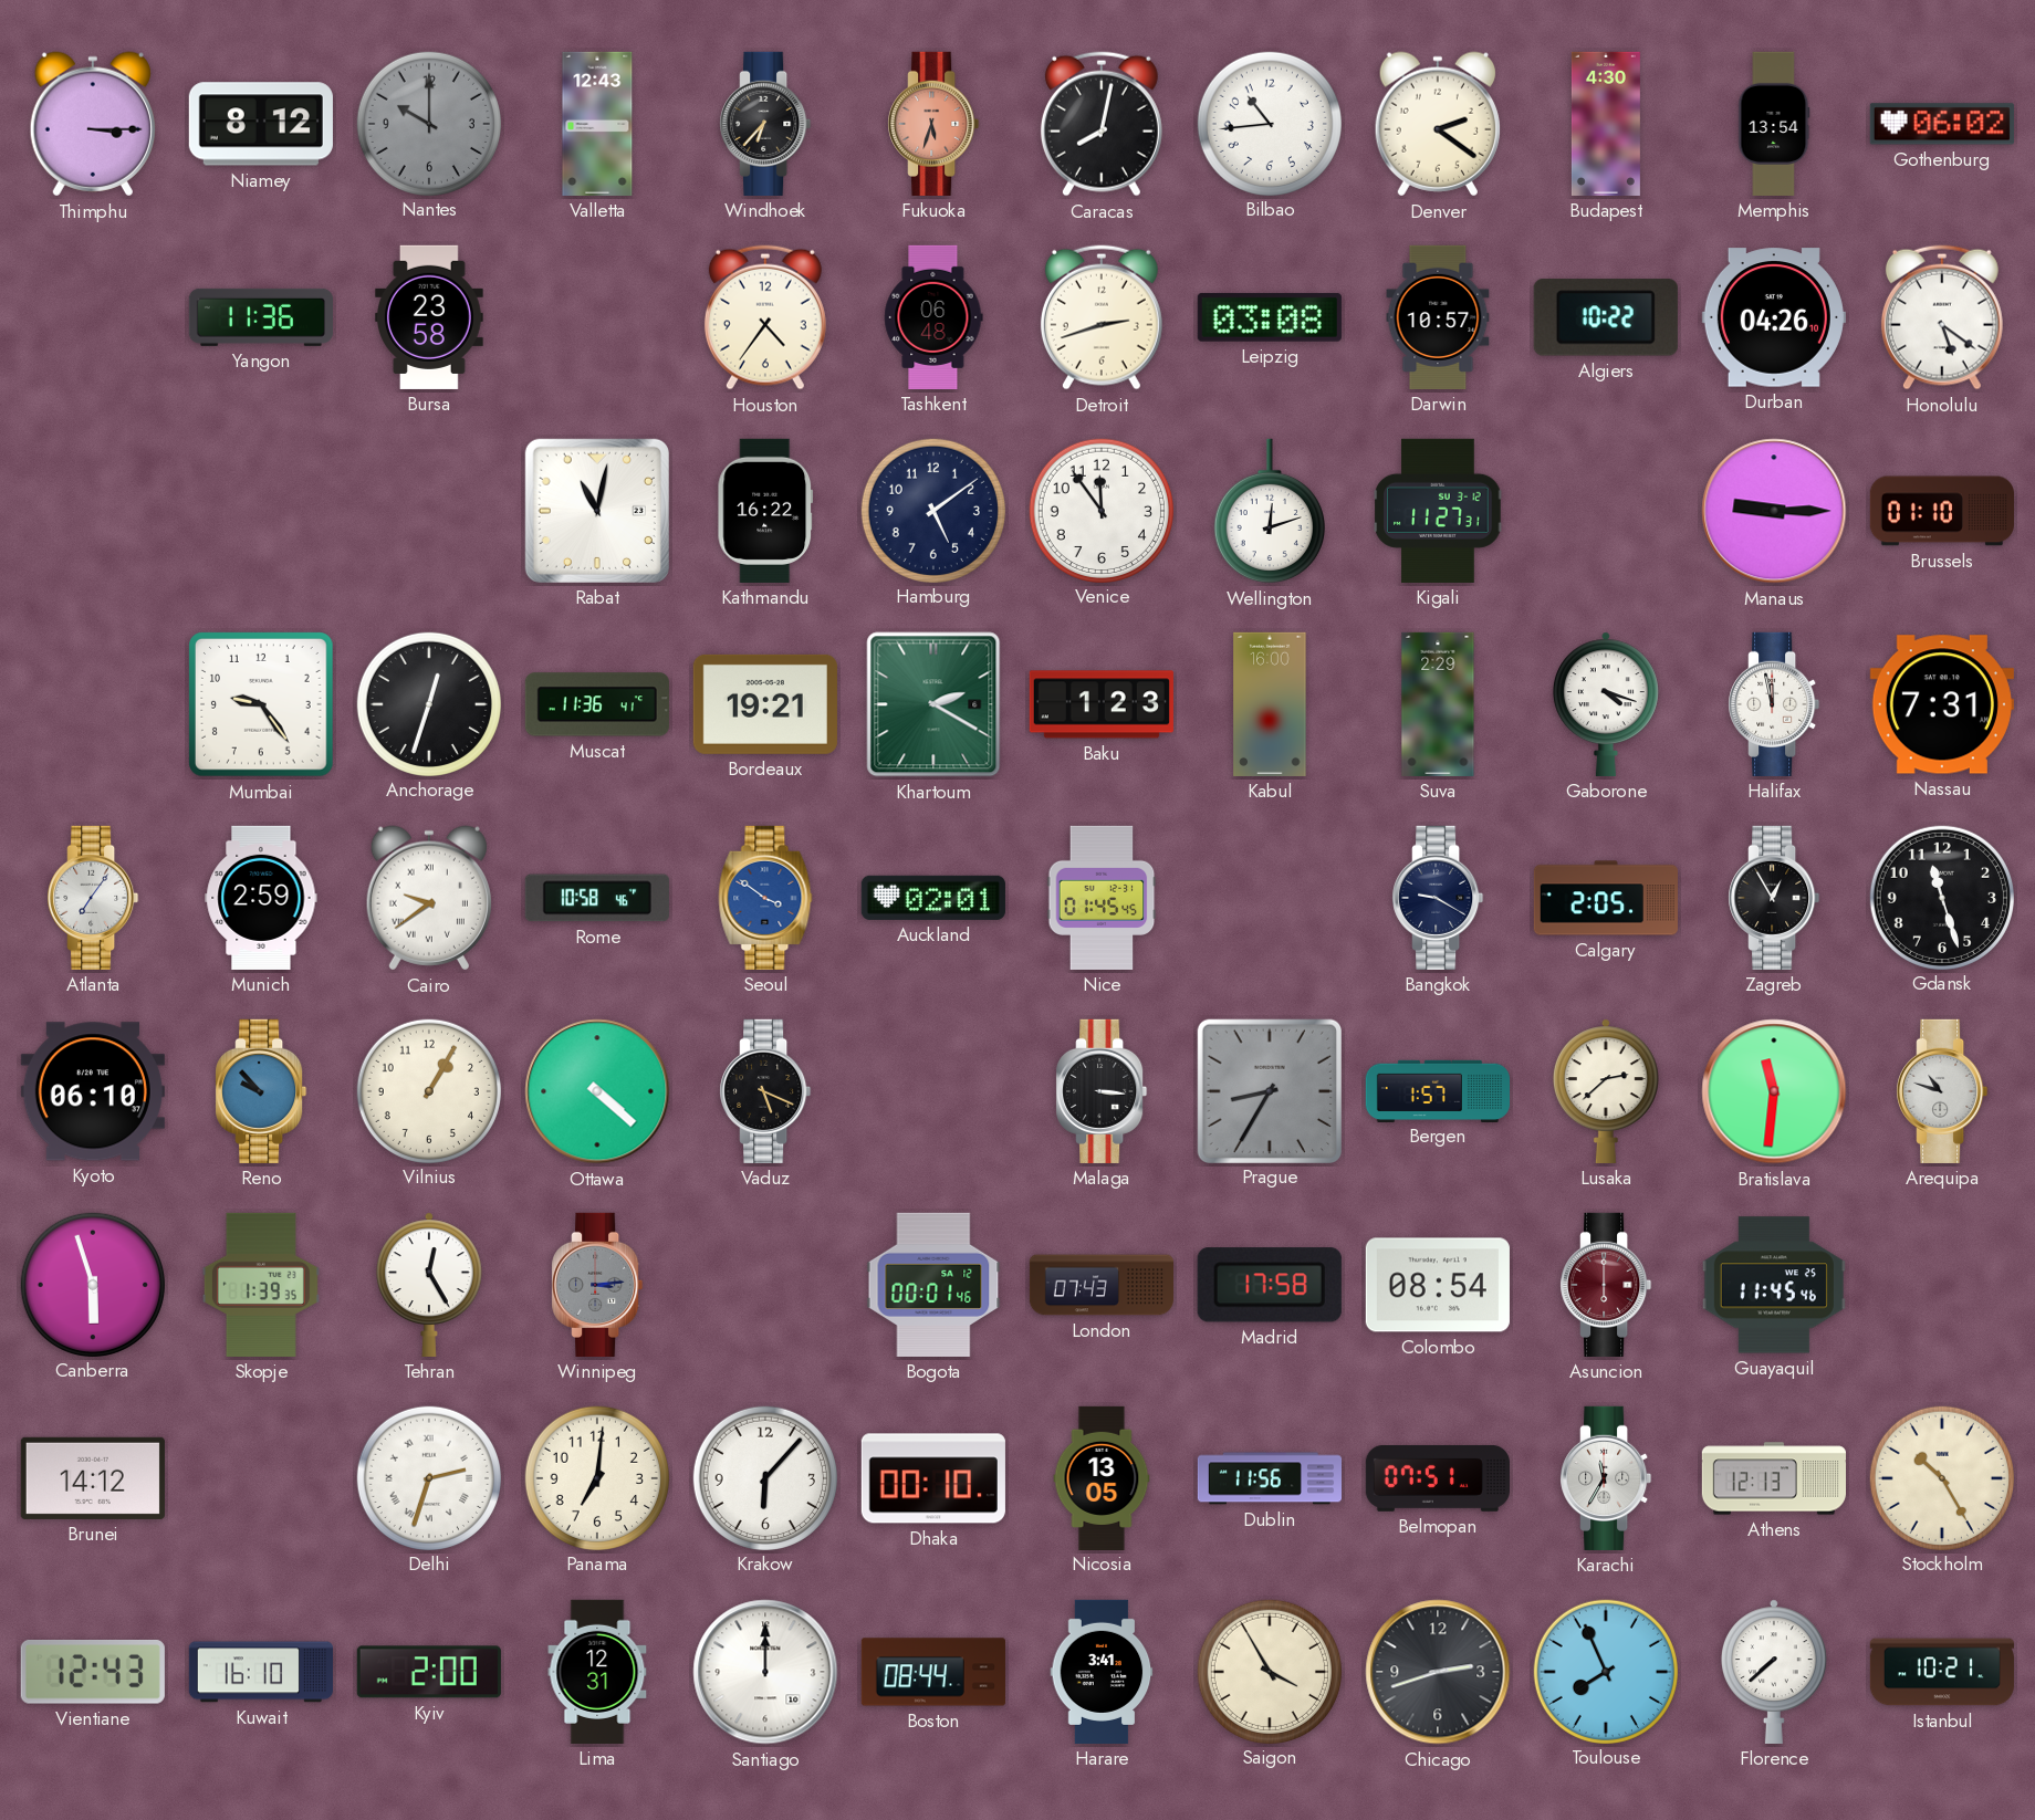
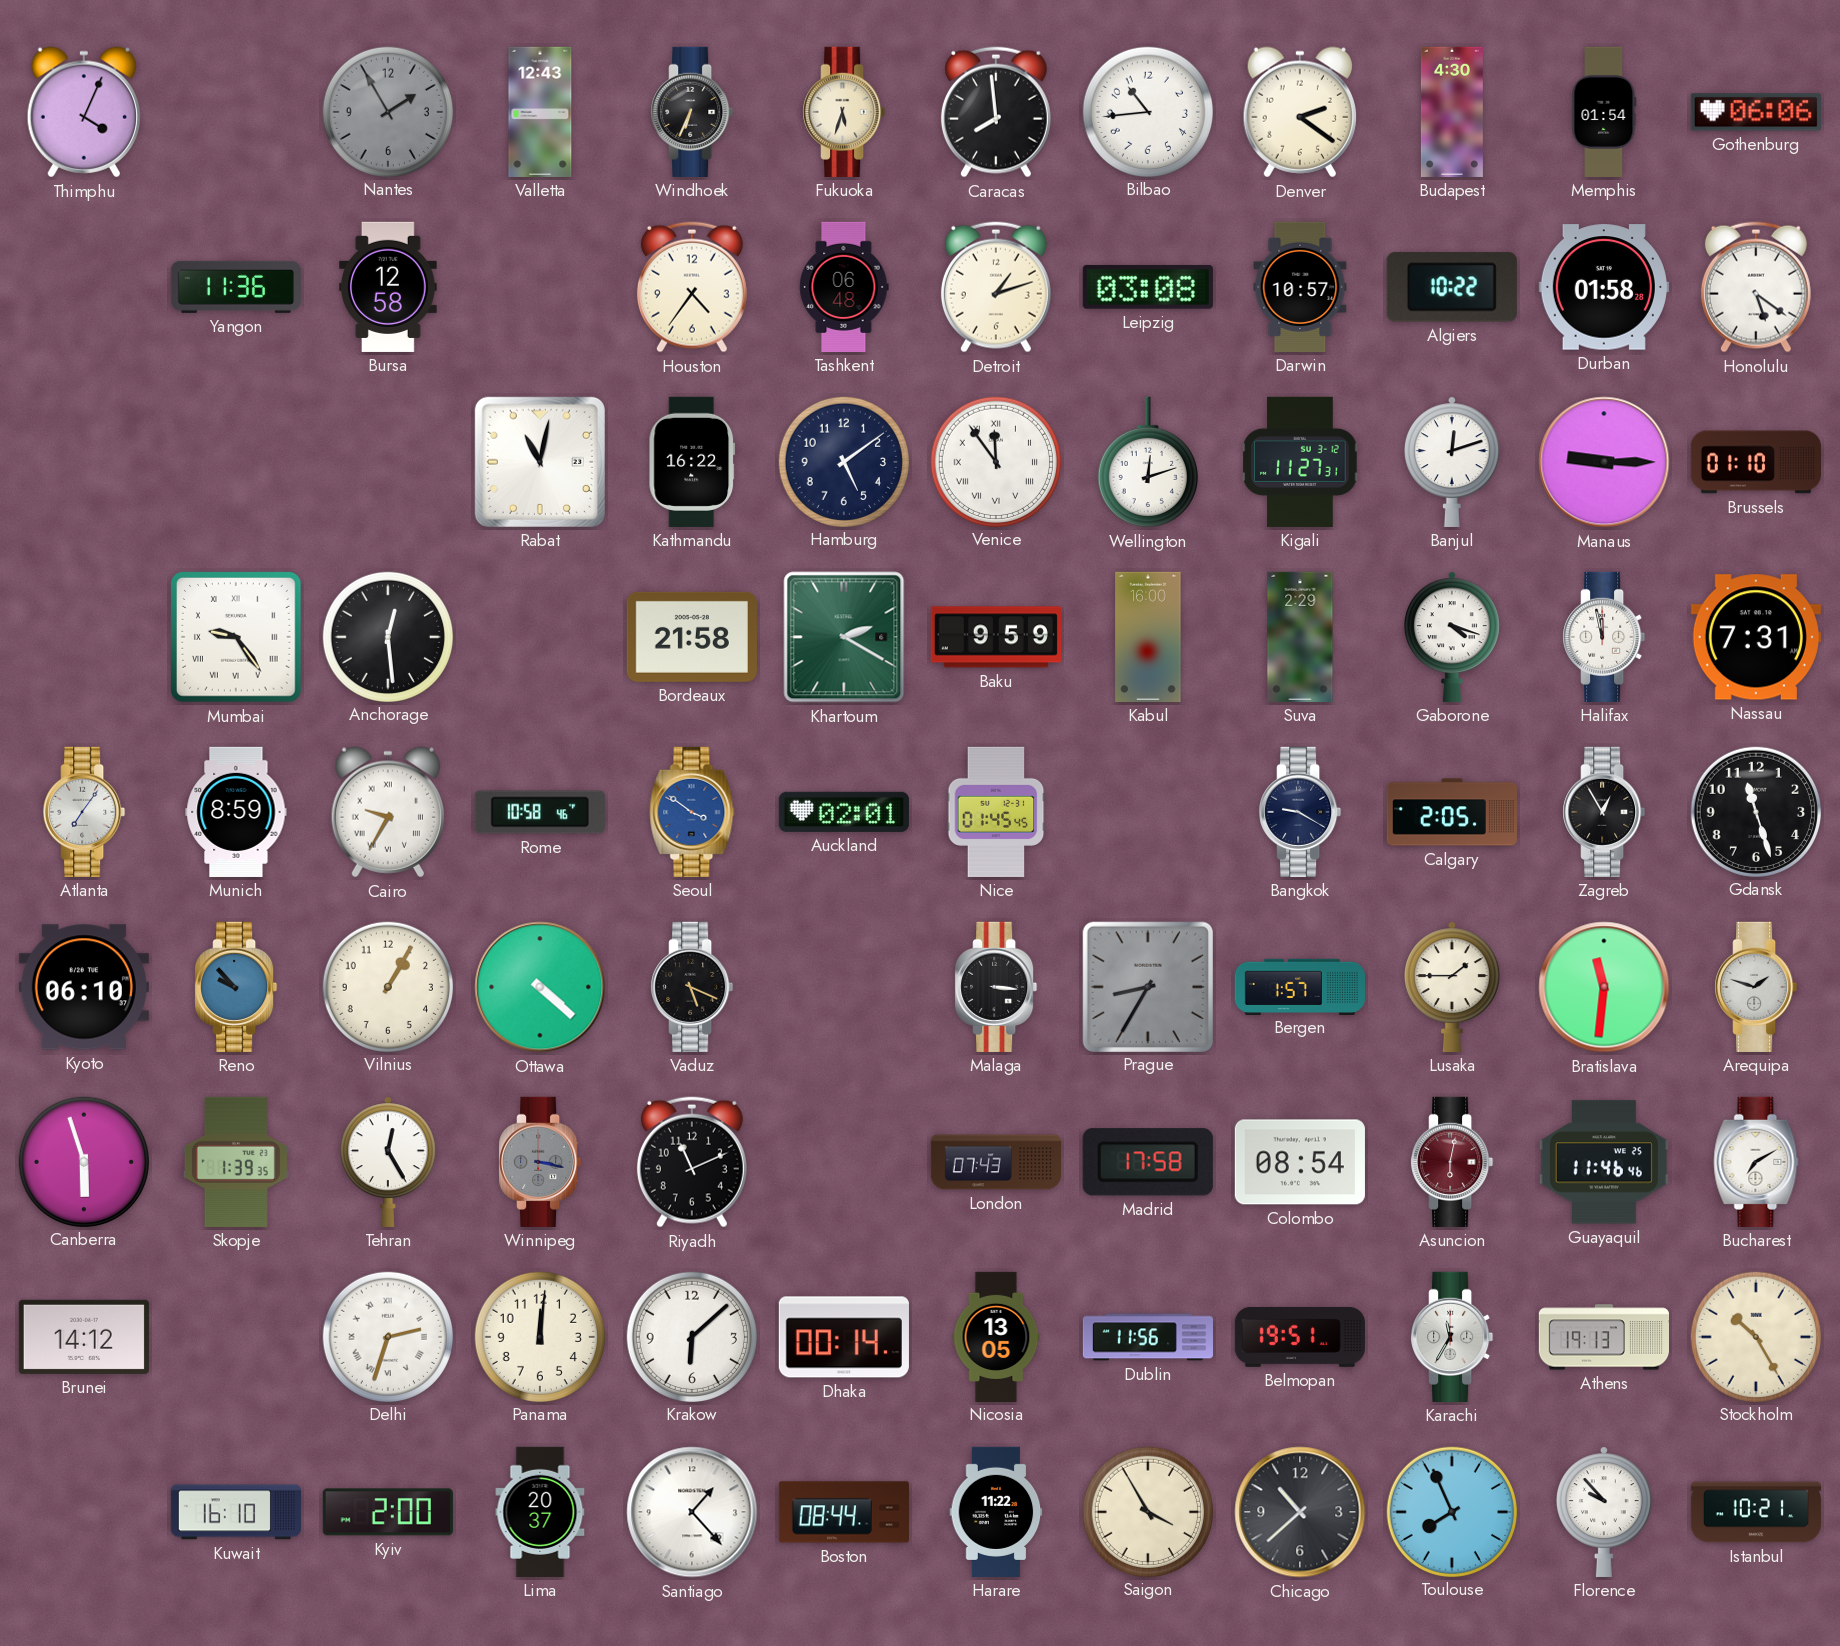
Thimphu: 3:15 -> 4:04
Niamey: 8:12 -> none
Nantes: 10:00 -> 1:55
Windhoek: 6:37 -> 6:34
Fukuoka dial: salmon -> cream
Caracas: 8:02 -> 7:59
Memphis: 13:54 -> 01:54
Gothenburg: 06:02 -> 06:06
Bursa: 23:58 -> 12:58
Detroit: 2:42 -> 1:12
Durban: 04:26 -> 01:58
Venice numerals: Arabic -> Roman
Banjul: none -> 12:12
Mumbai numerals: Arabic -> Roman
Anchorage: 12:33 -> 12:29
Muscat: 11:36 -> none
Bordeaux: 19:21 -> 21:58
Baku: 1:23 -> 9:59
Munich: 2:59 -> 8:59
Cairo: 9:39 -> 9:35
Lusaka: 2:38 -> 1:45
Arequipa: 10:48 -> 1:48
Winnipeg: 3:14 -> 3:17
Riyadh: none -> 11:11
Bogota: 00:01 -> none
Asuncion: 6:00 -> 6:02
Guayaquil: 11:45 -> 11:46
Bucharest: none -> 7:10
Panama: 7:01 -> 12:01
Krakow: 6:07 -> 6:08
Dhaka: 00:10 -> 00:14
Belmopan: 07:51 -> 19:51
Athens: 12:13 -> 19:13
Vientiane: 12:43 -> none
Lima: 12:31 -> 20:37
Santiago: 12:00 -> 1:23
Harare: 3:41 -> 11:22
Chicago: 2:42 -> 10:38
Florence: 7:38 -> 9:53
